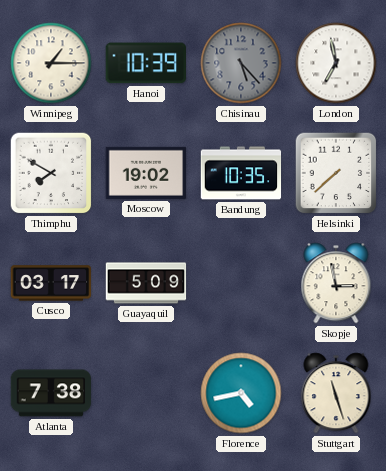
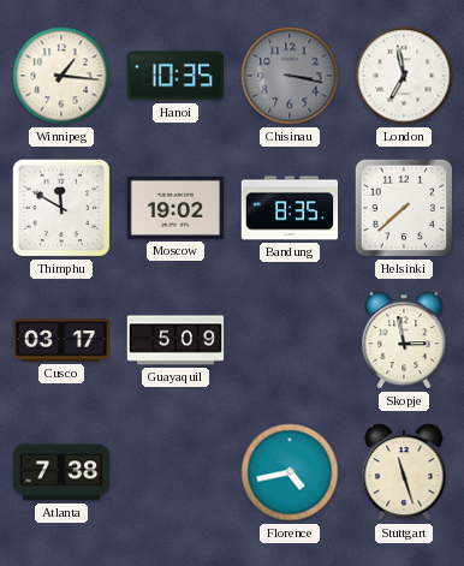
Winnipeg: 1:15 -> 1:16
Hanoi: 10:39 -> 10:35
Chisinau: 5:23 -> 3:17
Thimphu: 7:50 -> 11:50
Bandung: 10:35 -> 8:35
